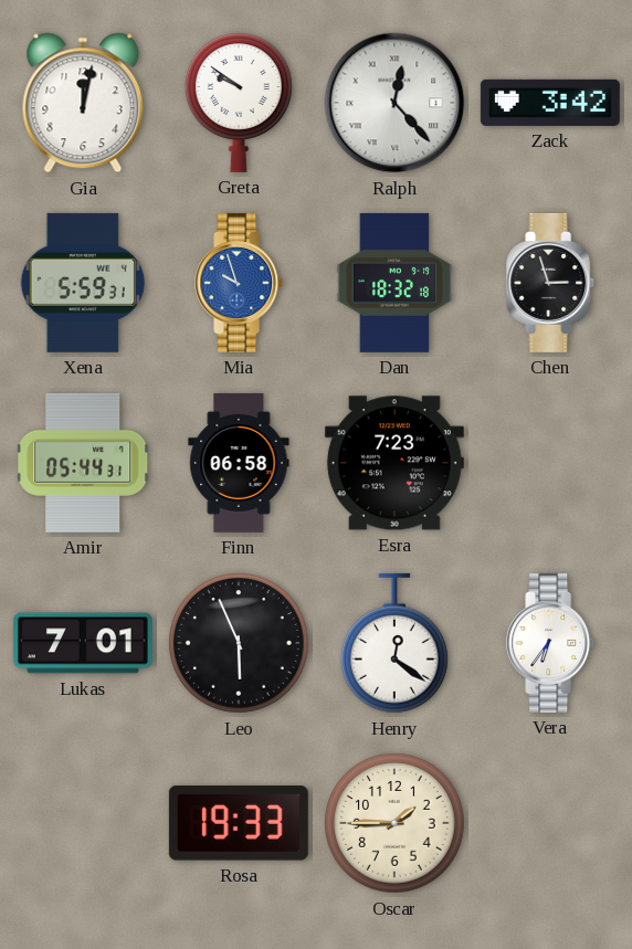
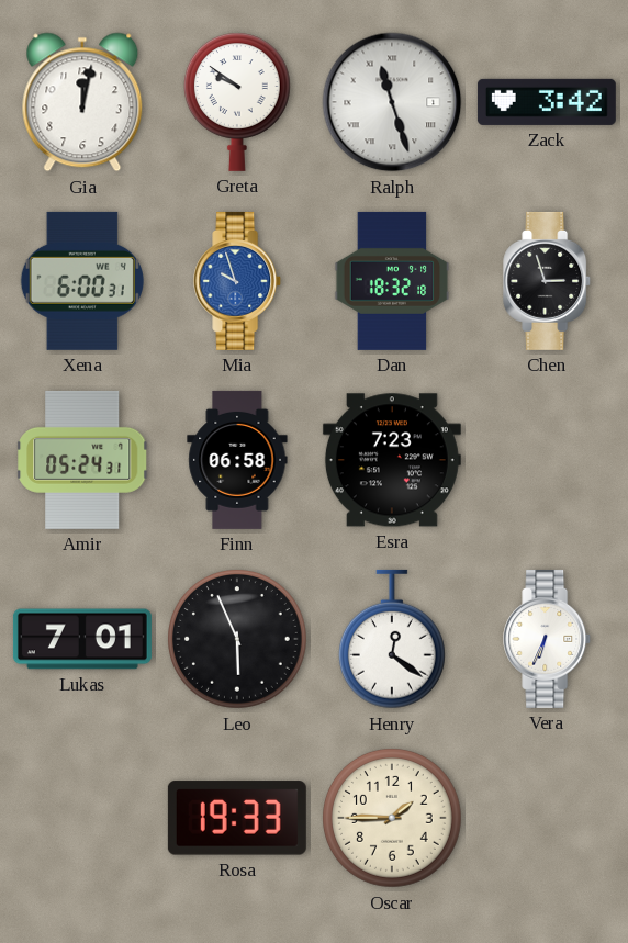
Ralph: 12:23 -> 11:27
Xena: 5:59 -> 6:00
Amir: 05:44 -> 05:24
Vera: 6:36 -> 6:34
